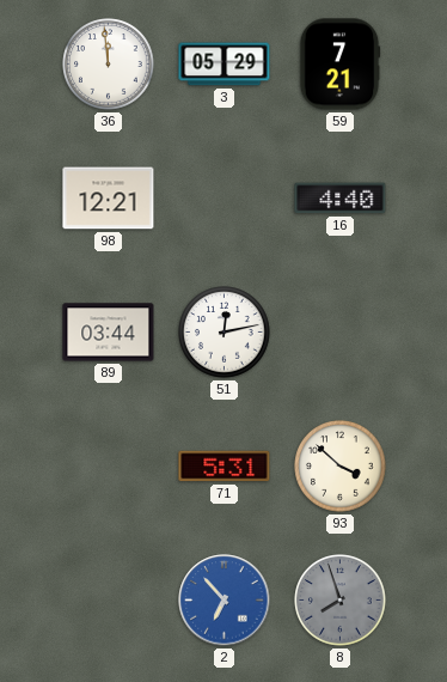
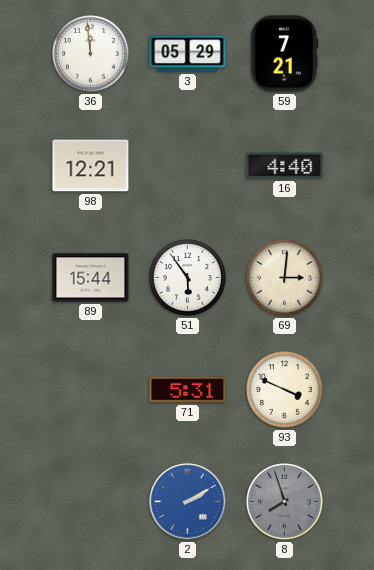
89: 03:44 -> 15:44
51: 12:13 -> 5:54
69: none -> 3:01
93: 3:52 -> 3:49
2: 6:53 -> 2:10
